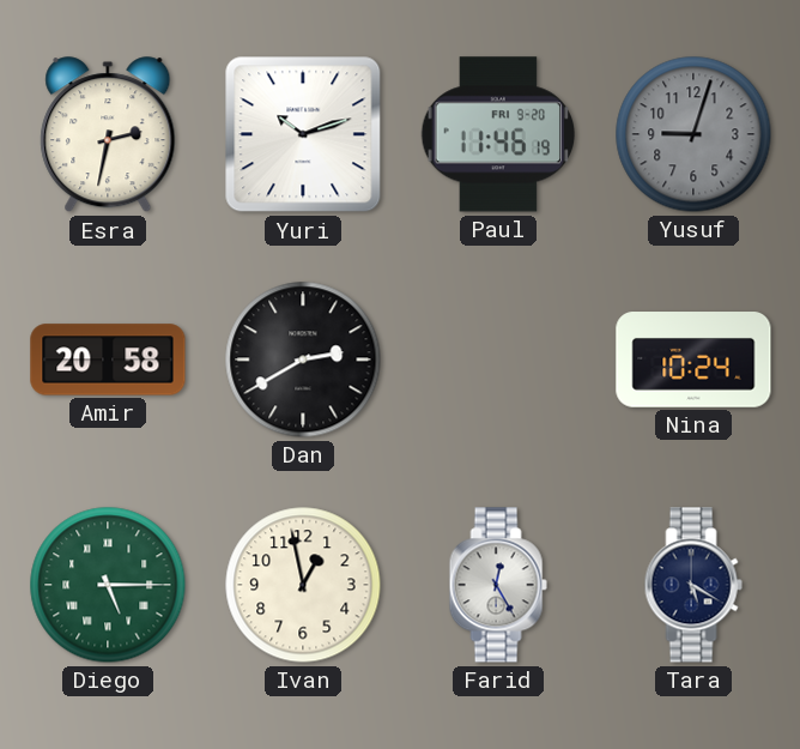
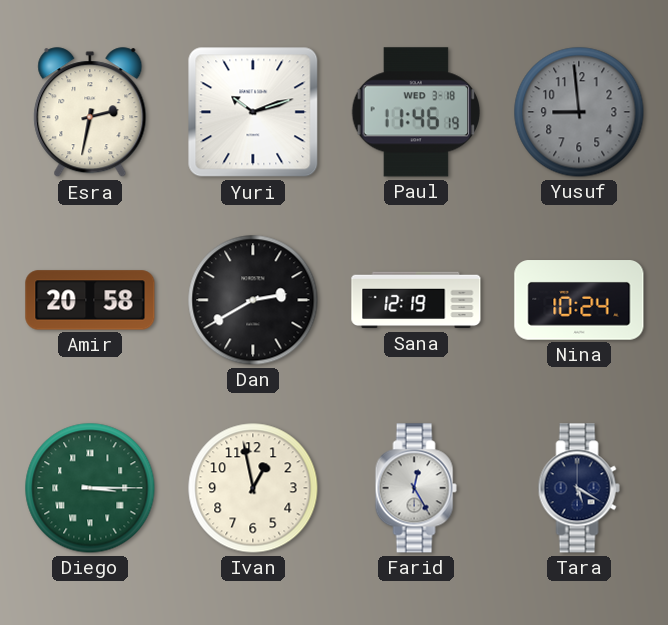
Paul date: FRI 9-20 -> WED 3-18
Yusuf: 9:03 -> 8:59
Sana: none -> 12:19
Diego: 5:15 -> 3:15
